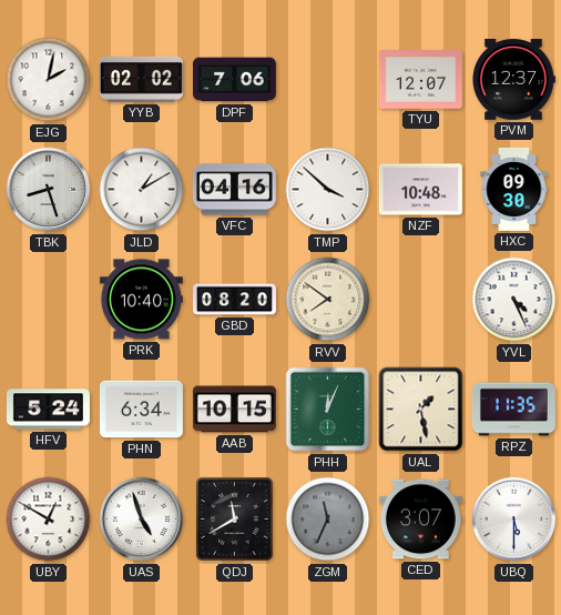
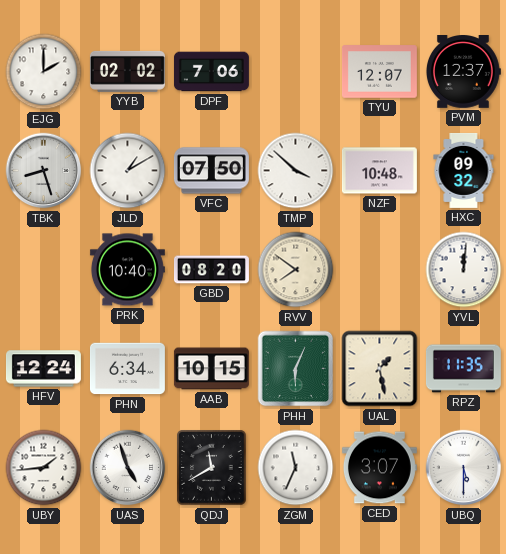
EJG: 2:02 -> 2:00
VFC: 04:16 -> 07:50
HXC: 09:30 -> 09:32
YVL: 4:26 -> 12:01
HFV: 5:24 -> 12:24
PHH: 12:04 -> 6:04
UBY: 12:50 -> 1:44
ZGM dial: grey -> white
